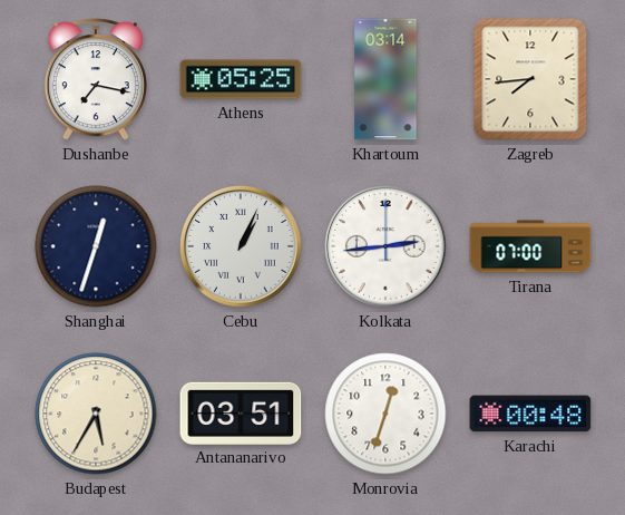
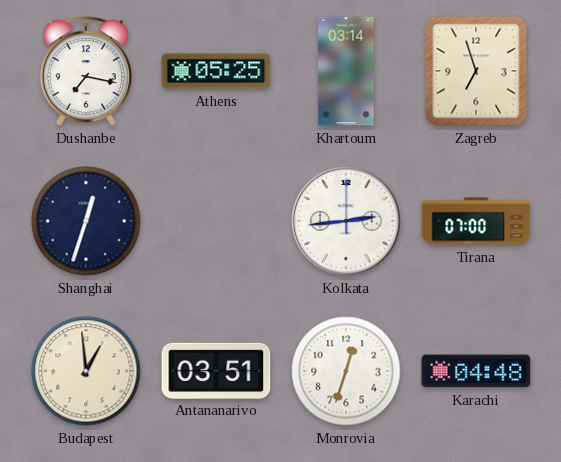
Zagreb: 7:44 -> 6:57
Cebu: 1:04 -> none
Budapest: 5:35 -> 12:59
Karachi: 00:48 -> 04:48
